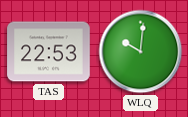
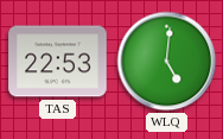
WLQ: 10:01 -> 5:01
